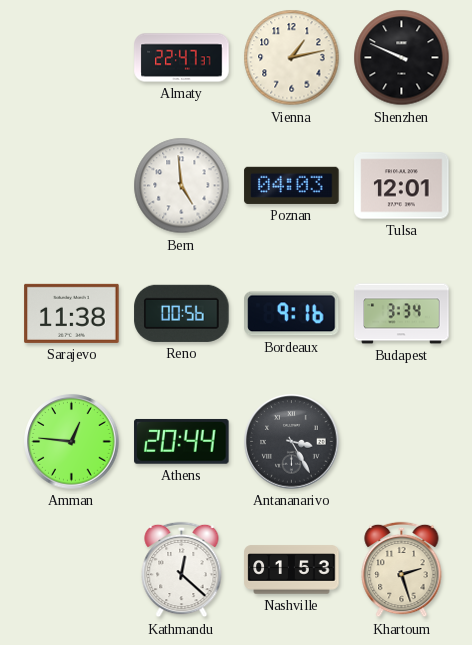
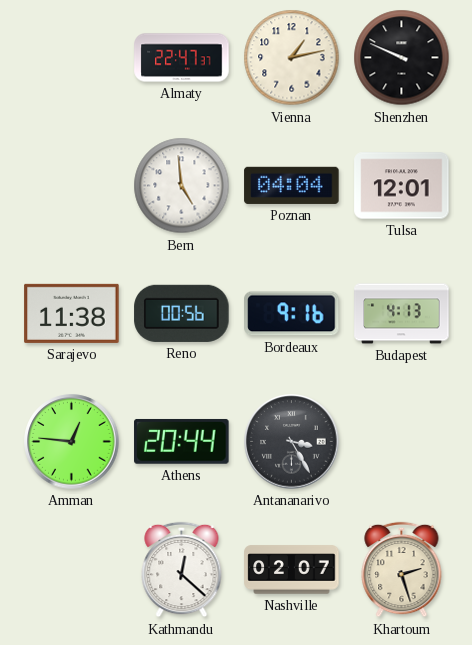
Poznan: 04:03 -> 04:04
Budapest: 3:34 -> 4:13
Nashville: 01:53 -> 02:07
